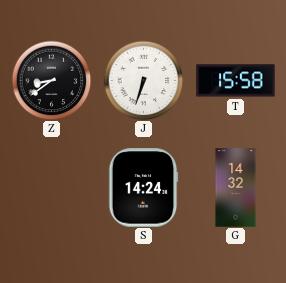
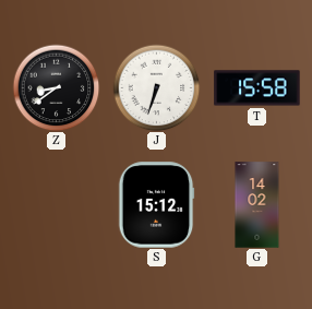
S: 14:24 -> 15:12
G: 14:32 -> 14:02
